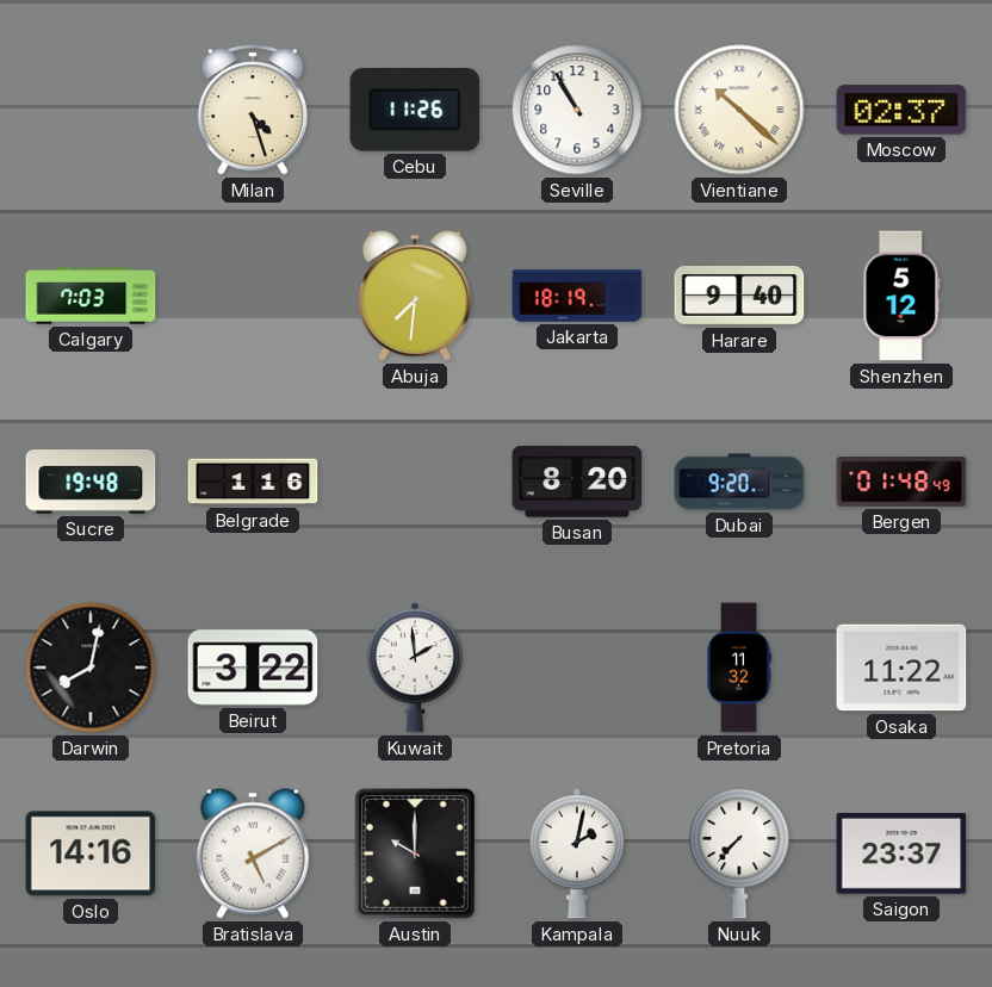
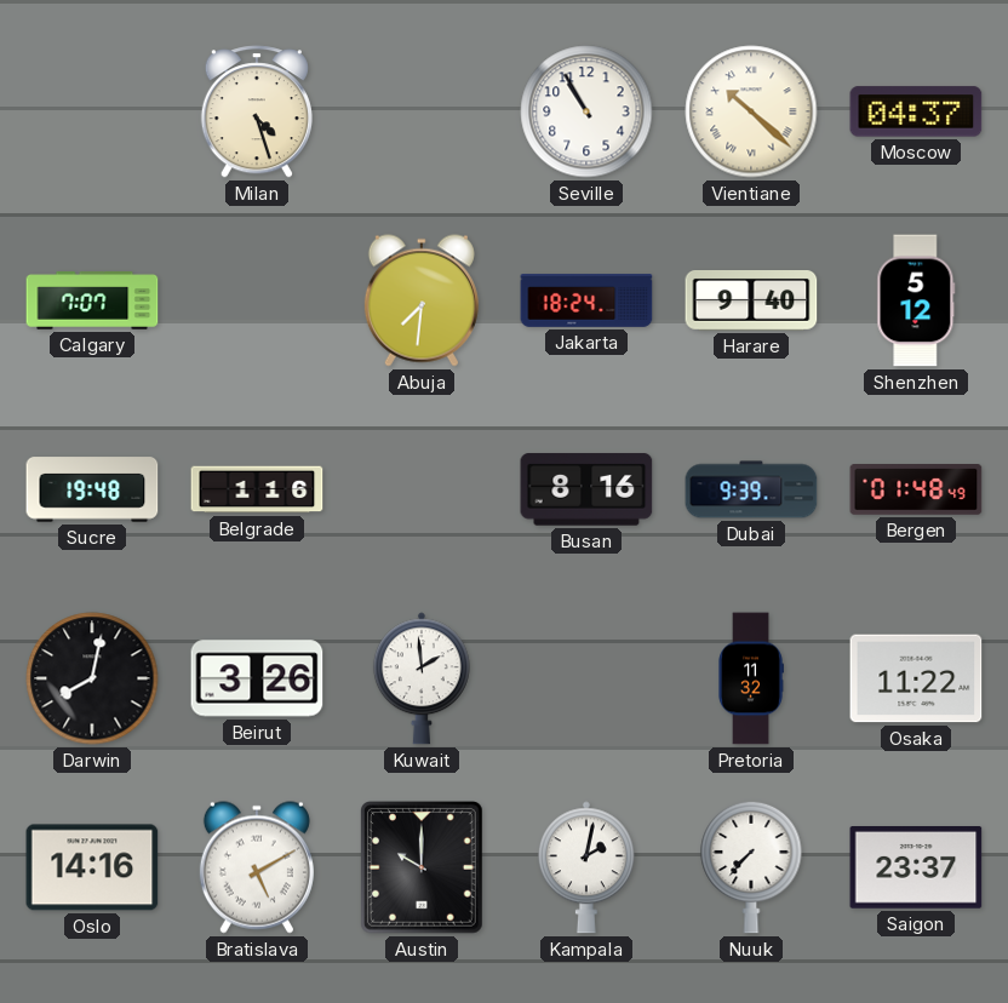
Cebu: 11:26 -> none
Moscow: 02:37 -> 04:37
Calgary: 7:03 -> 7:07
Jakarta: 18:19 -> 18:24
Busan: 8:20 -> 8:16
Dubai: 9:20 -> 9:39
Beirut: 3:22 -> 3:26
